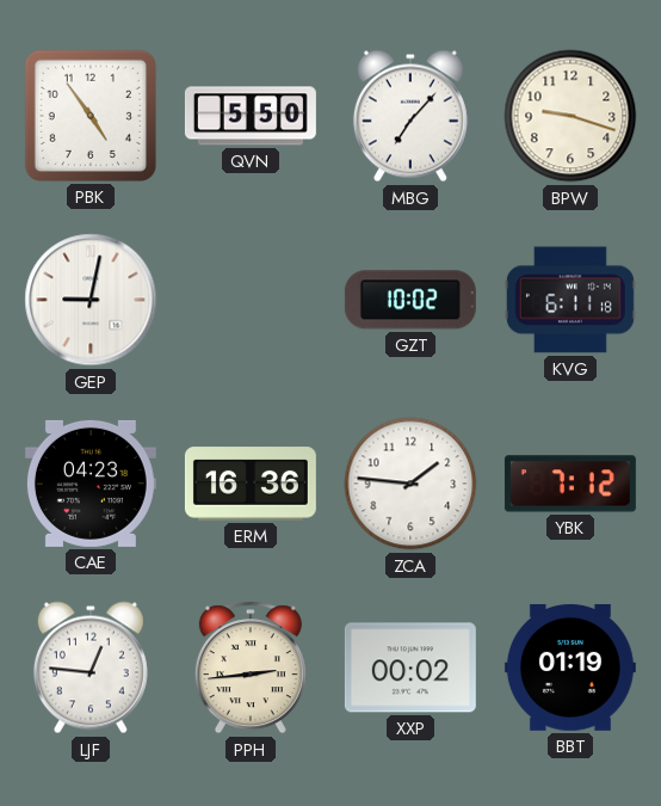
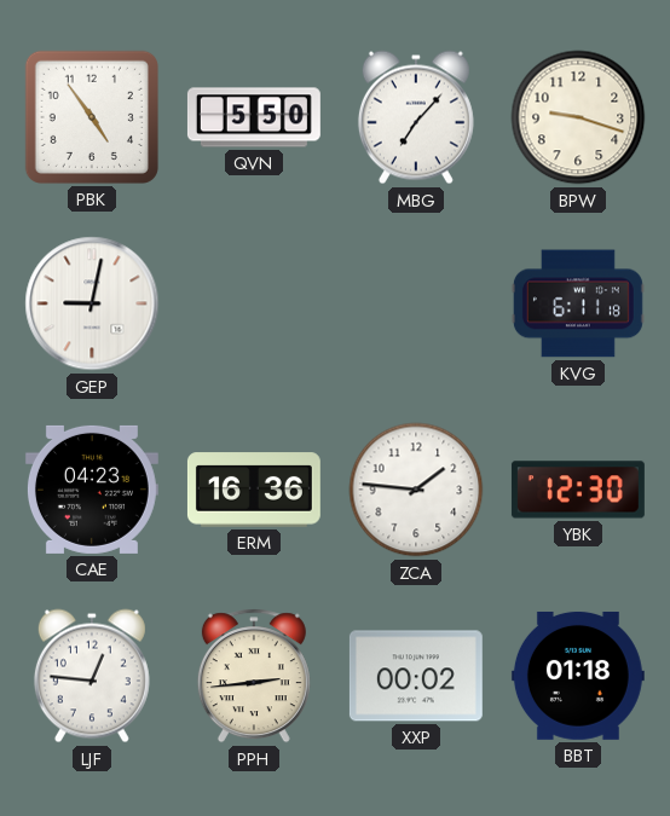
GZT: 10:02 -> none
YBK: 7:12 -> 12:30
BBT: 01:19 -> 01:18
